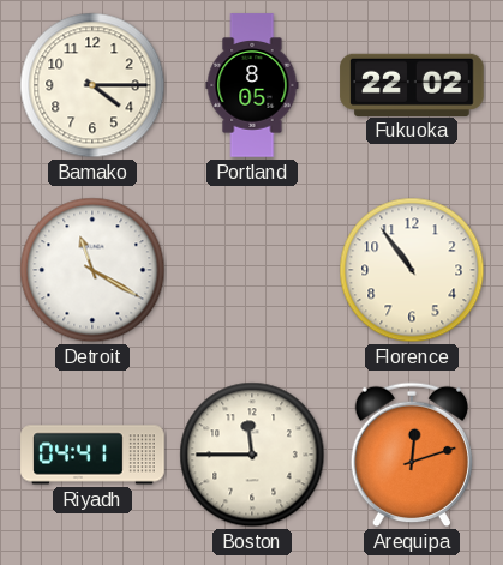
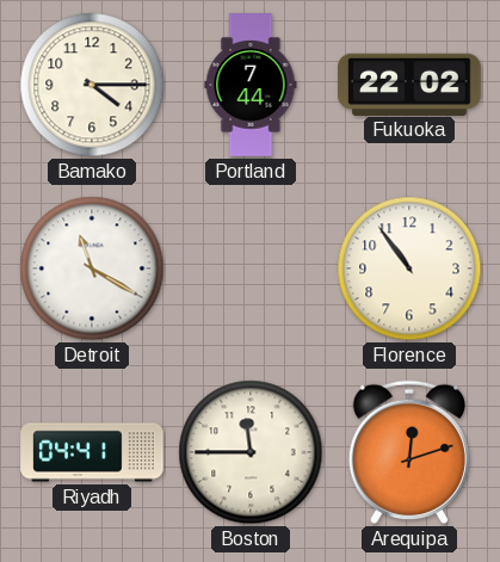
Portland: 8:05 -> 7:44
